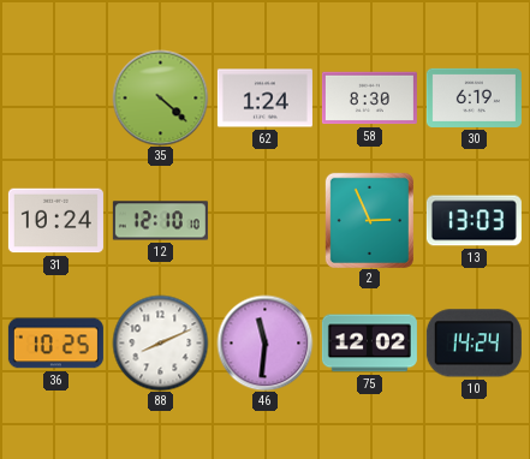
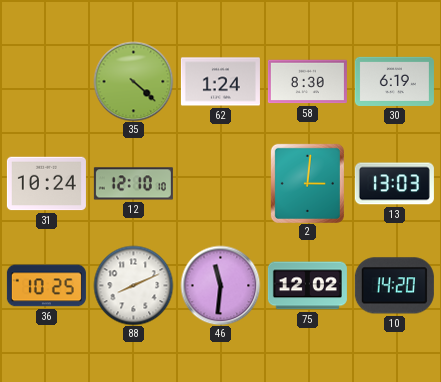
2: 2:56 -> 3:01
10: 14:24 -> 14:20
